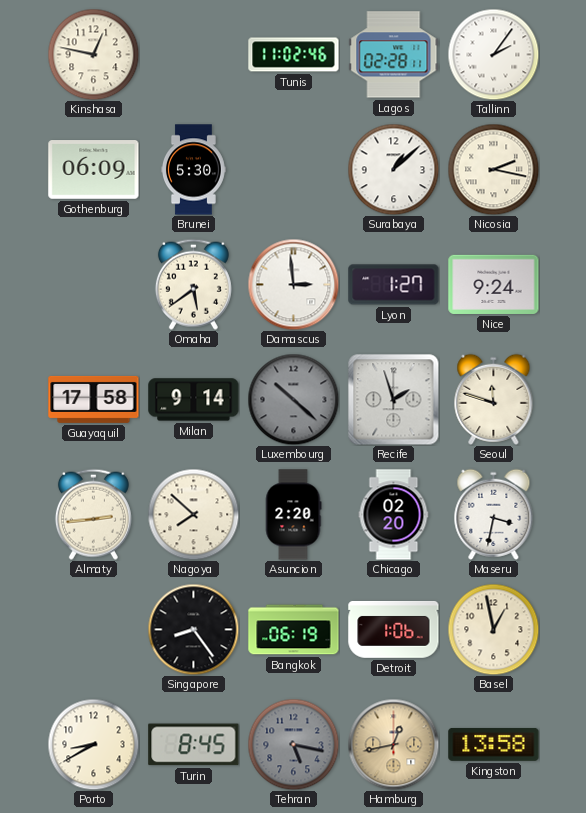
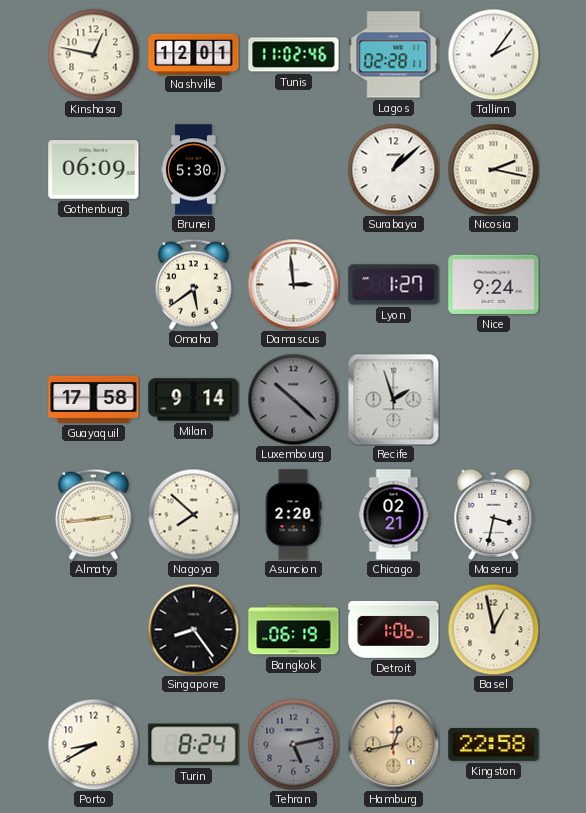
Nashville: none -> 12:01
Seoul: 11:48 -> none
Chicago: 02:20 -> 02:21
Turin: 8:45 -> 8:24
Tehran: 5:17 -> 5:13
Kingston: 13:58 -> 22:58
